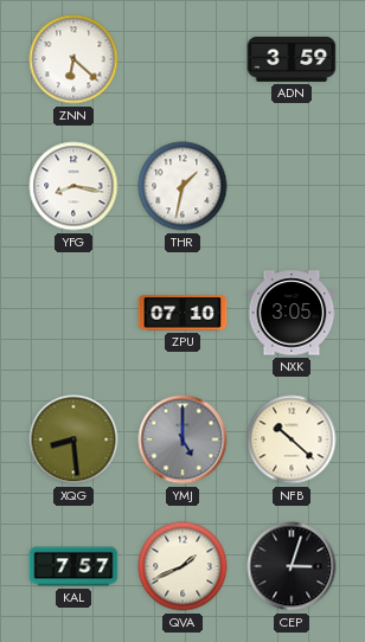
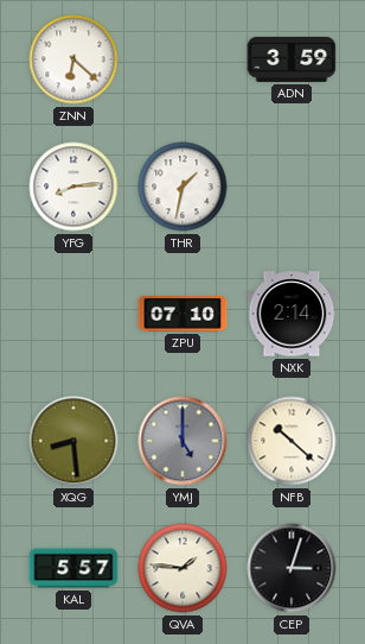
YFG: 8:17 -> 8:14
NXK: 3:05 -> 2:14
KAL: 7:57 -> 5:57
QVA: 1:41 -> 1:46
